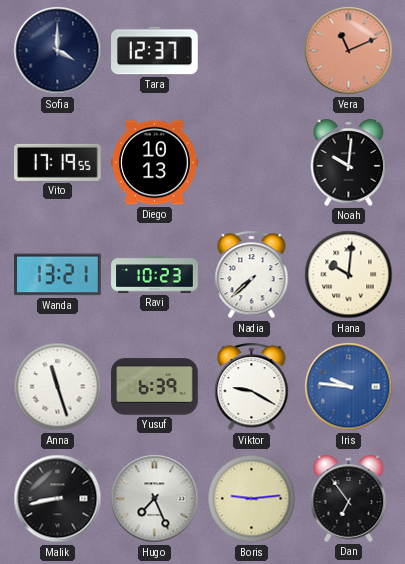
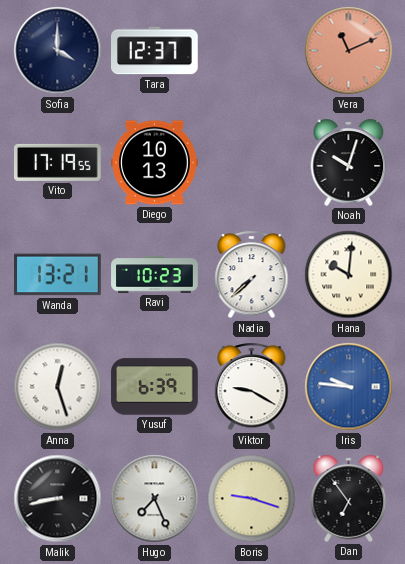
Noah: 10:01 -> 10:03
Anna: 11:27 -> 12:27
Boris: 9:14 -> 9:18
